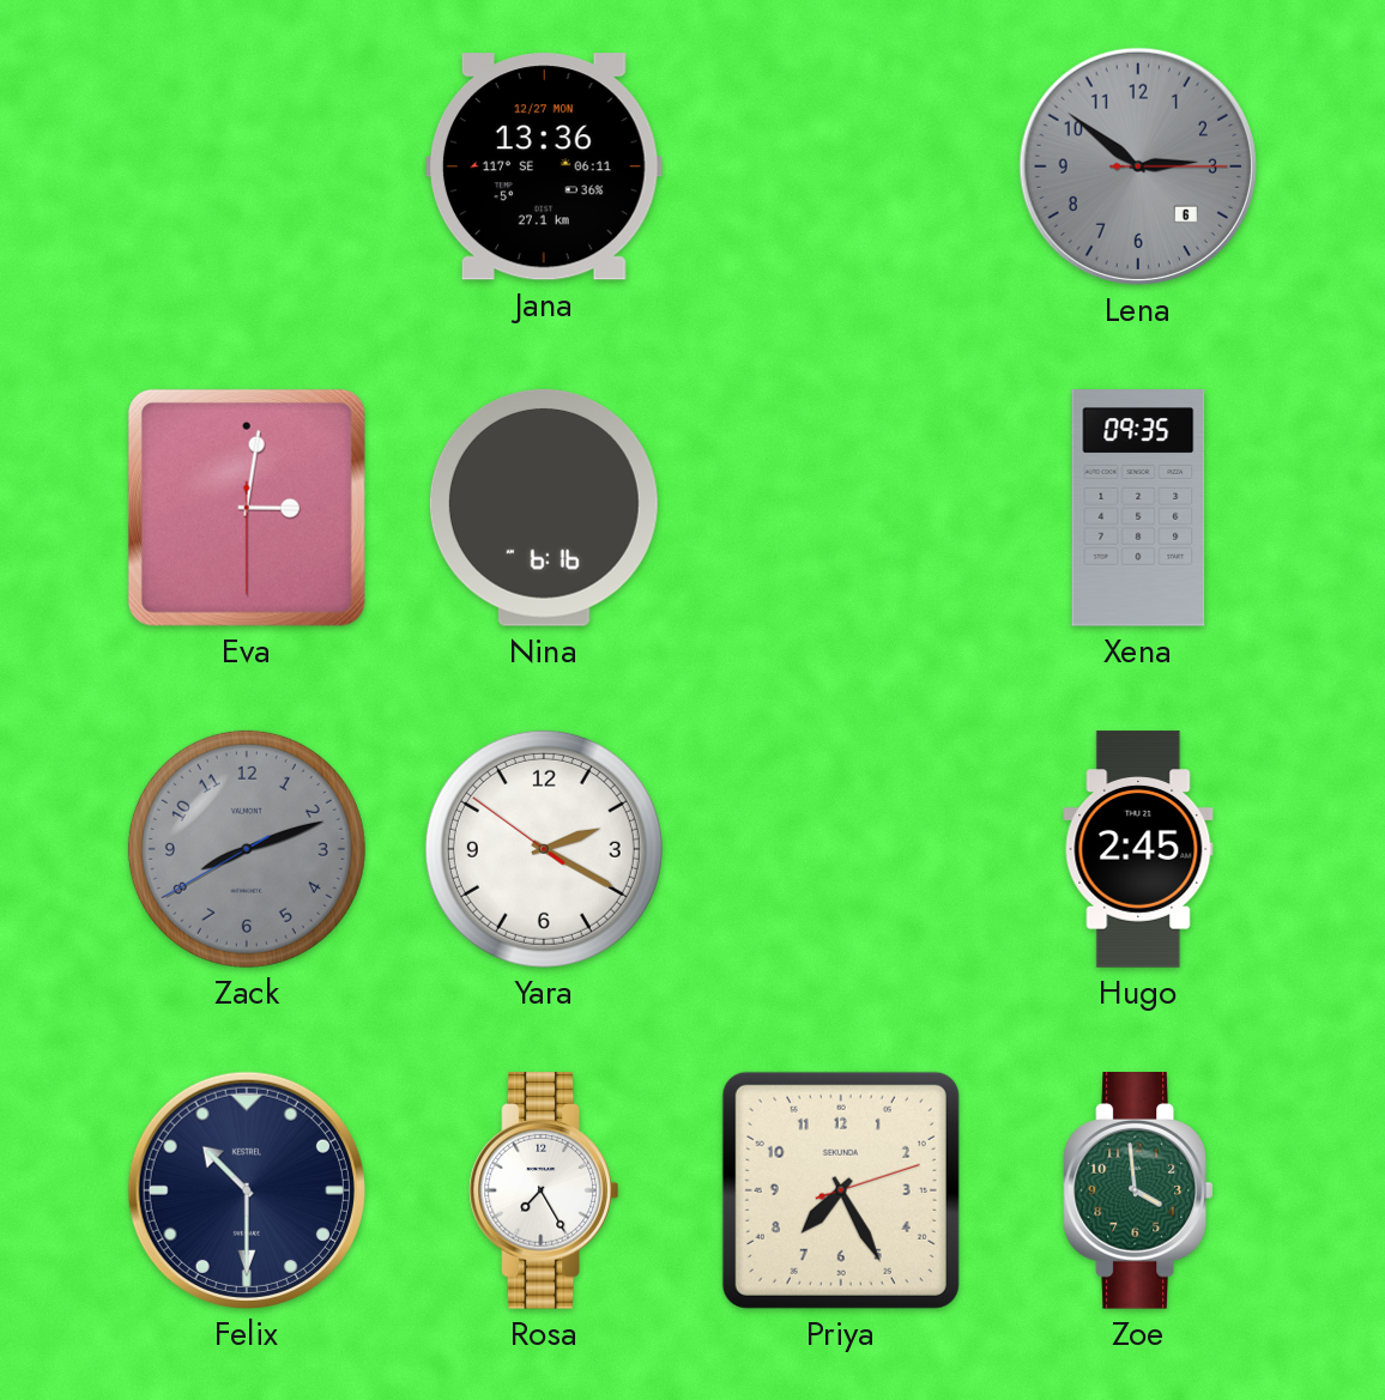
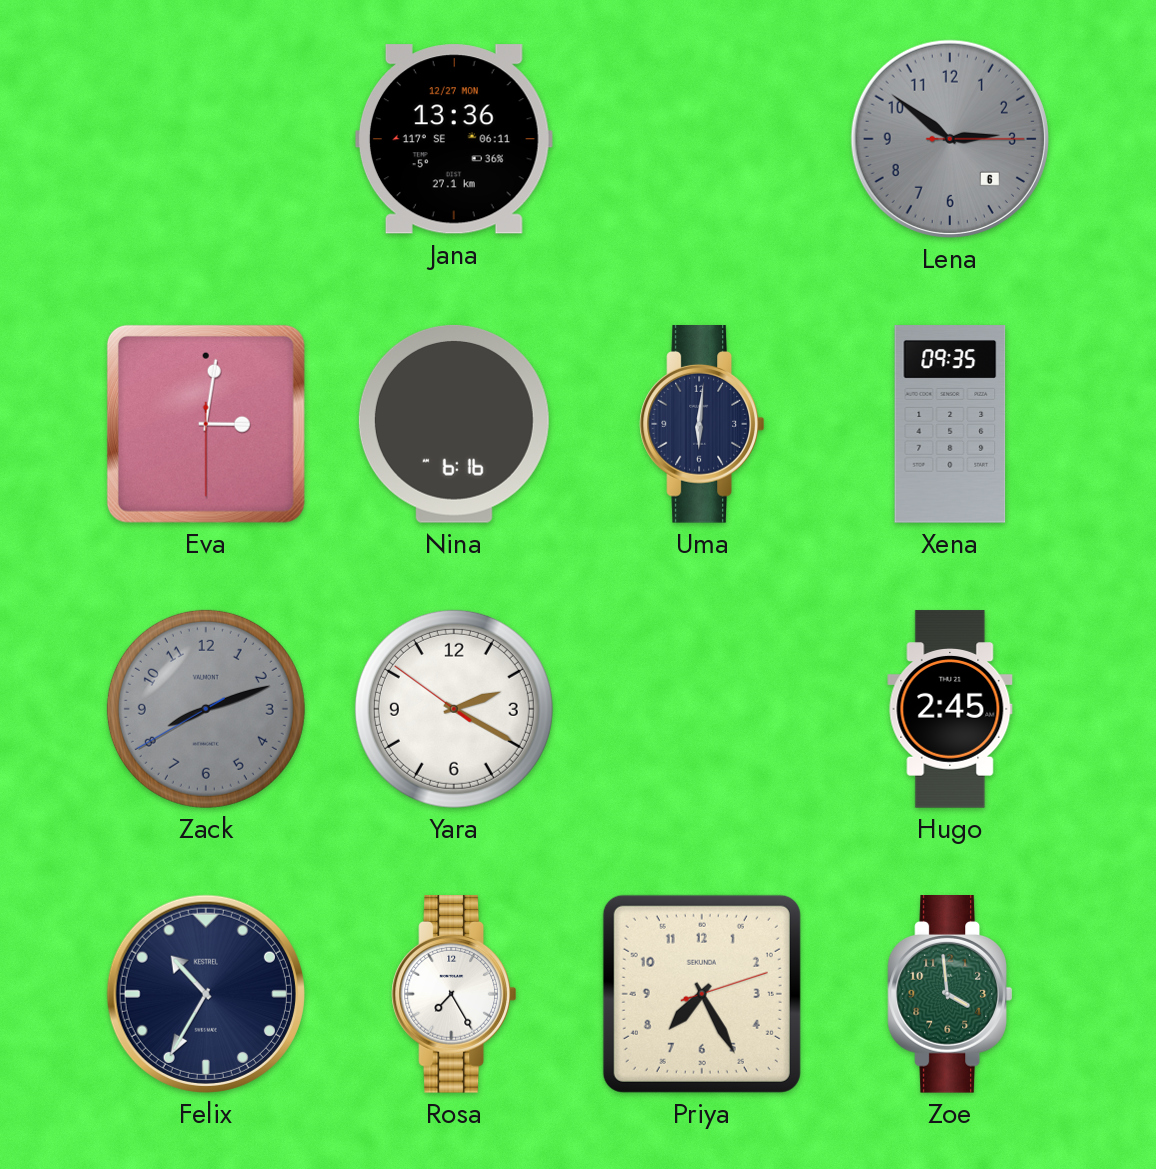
Uma: none -> 6:01
Felix: 10:30 -> 10:35
